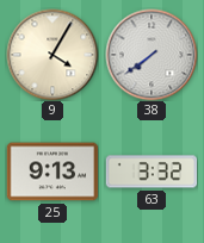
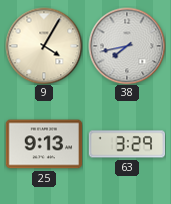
38: 7:39 -> 7:43
63: 3:32 -> 3:29
